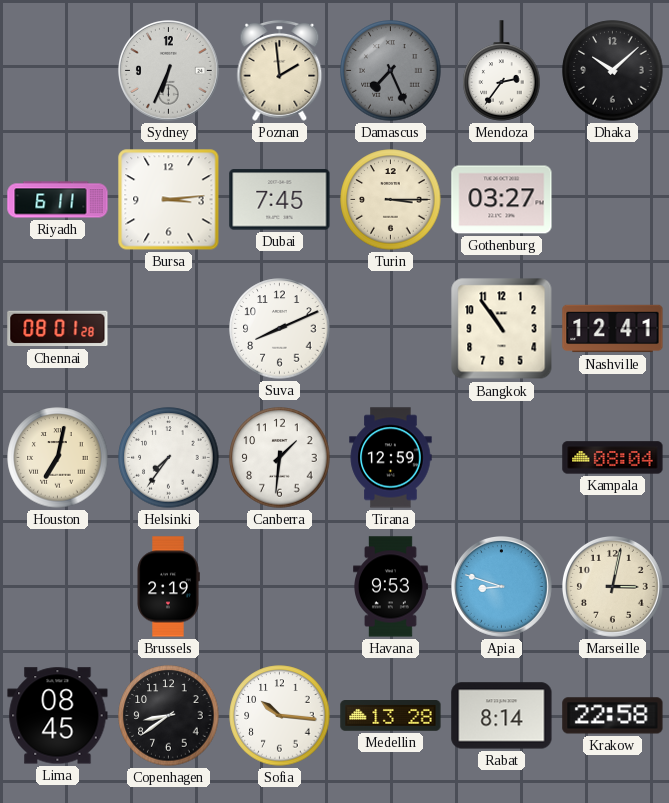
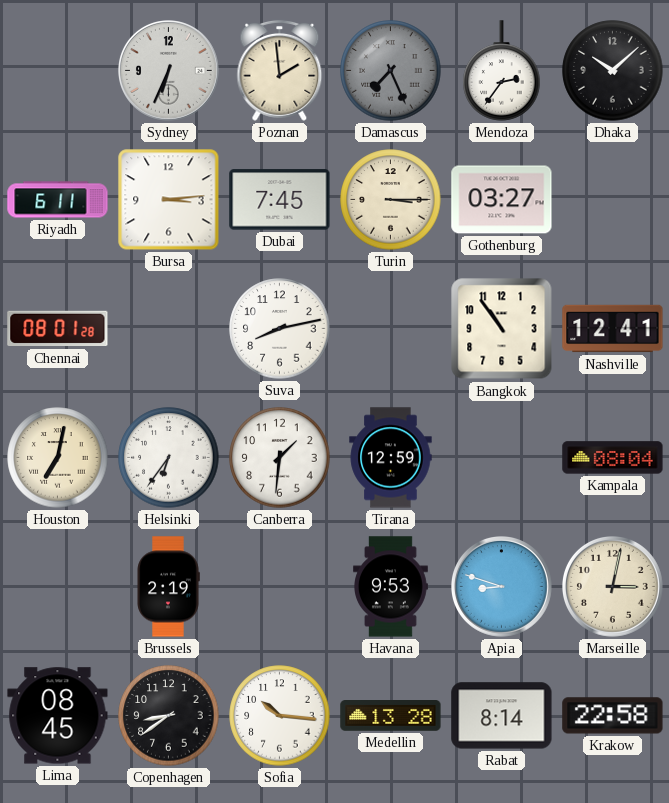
Suva: 8:11 -> 8:13
Helsinki: 7:36 -> 6:36
